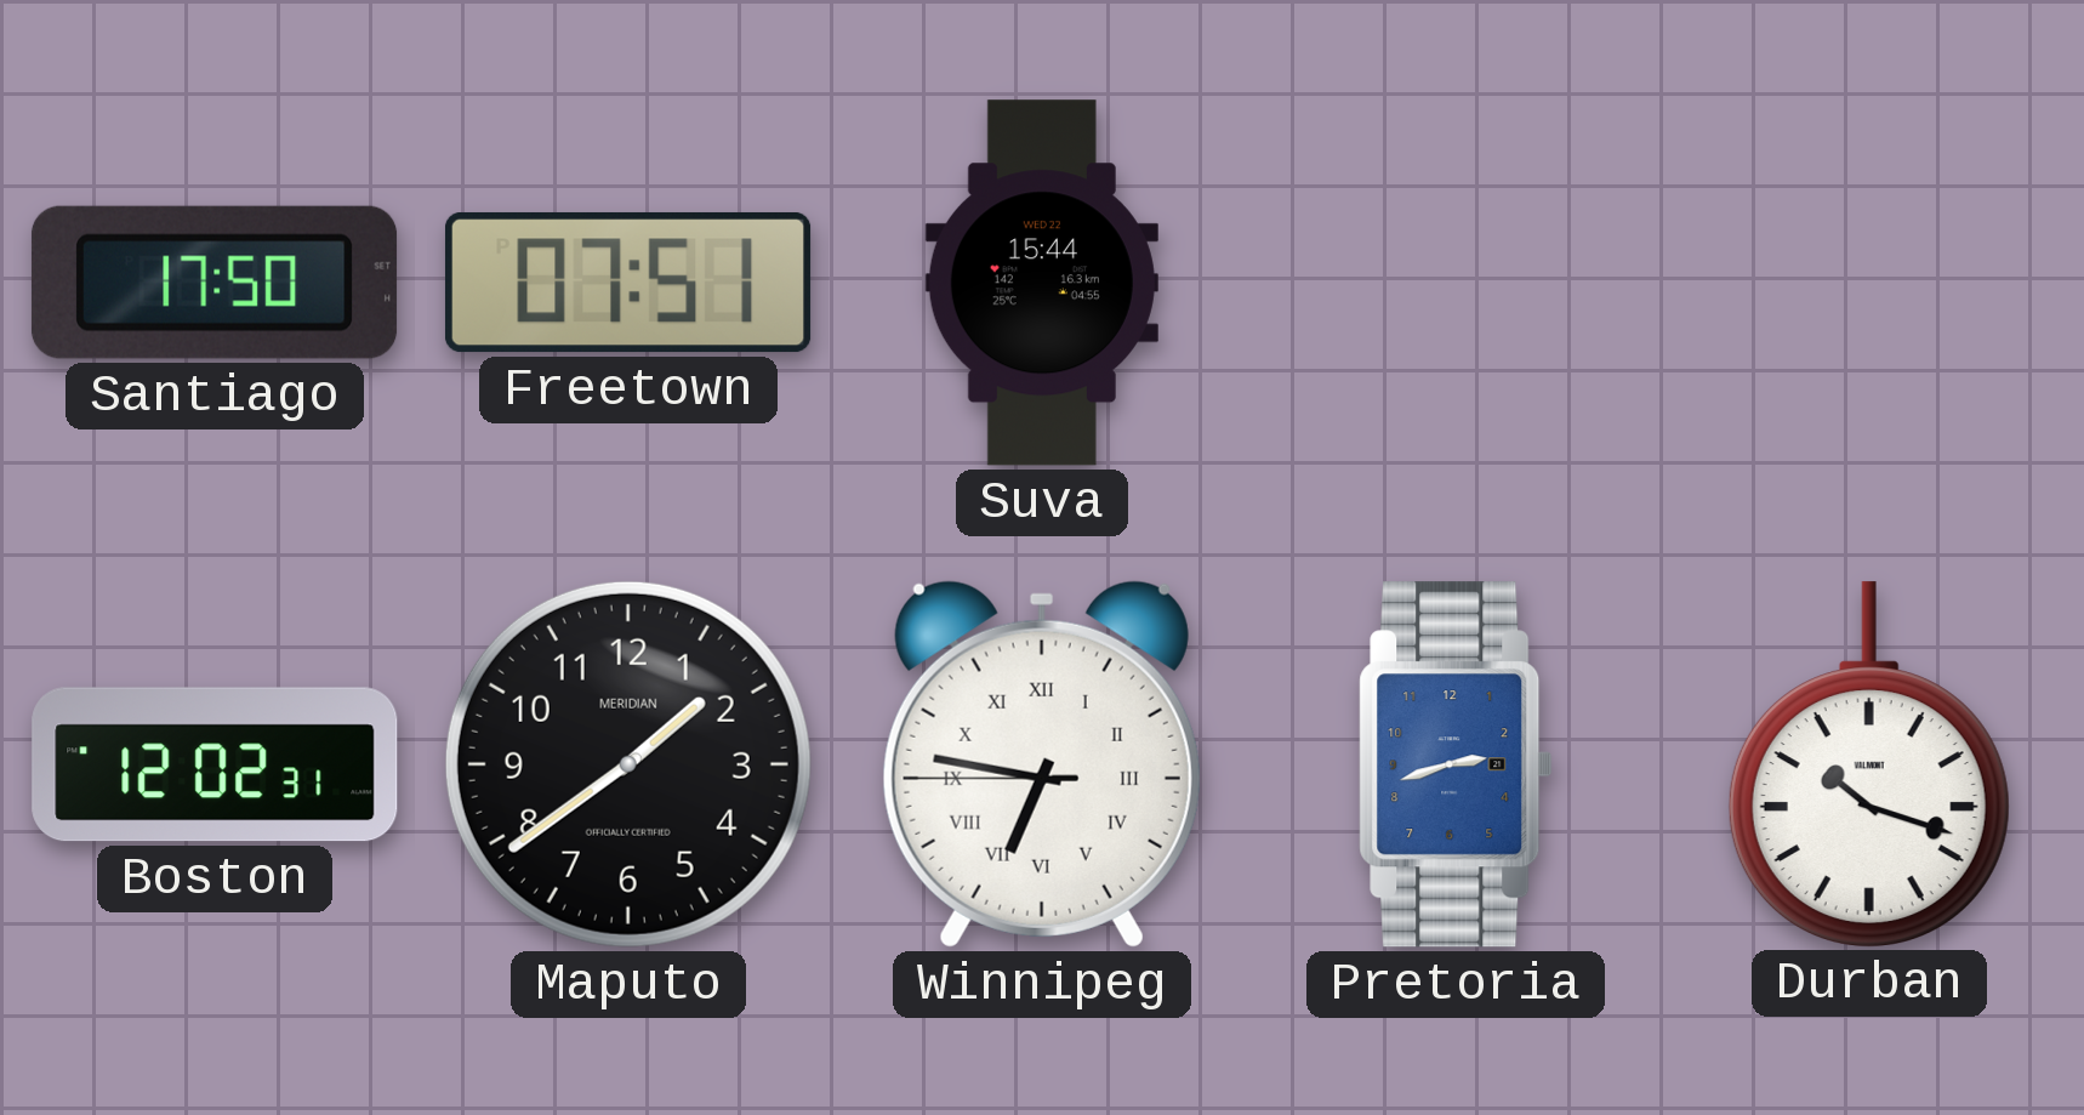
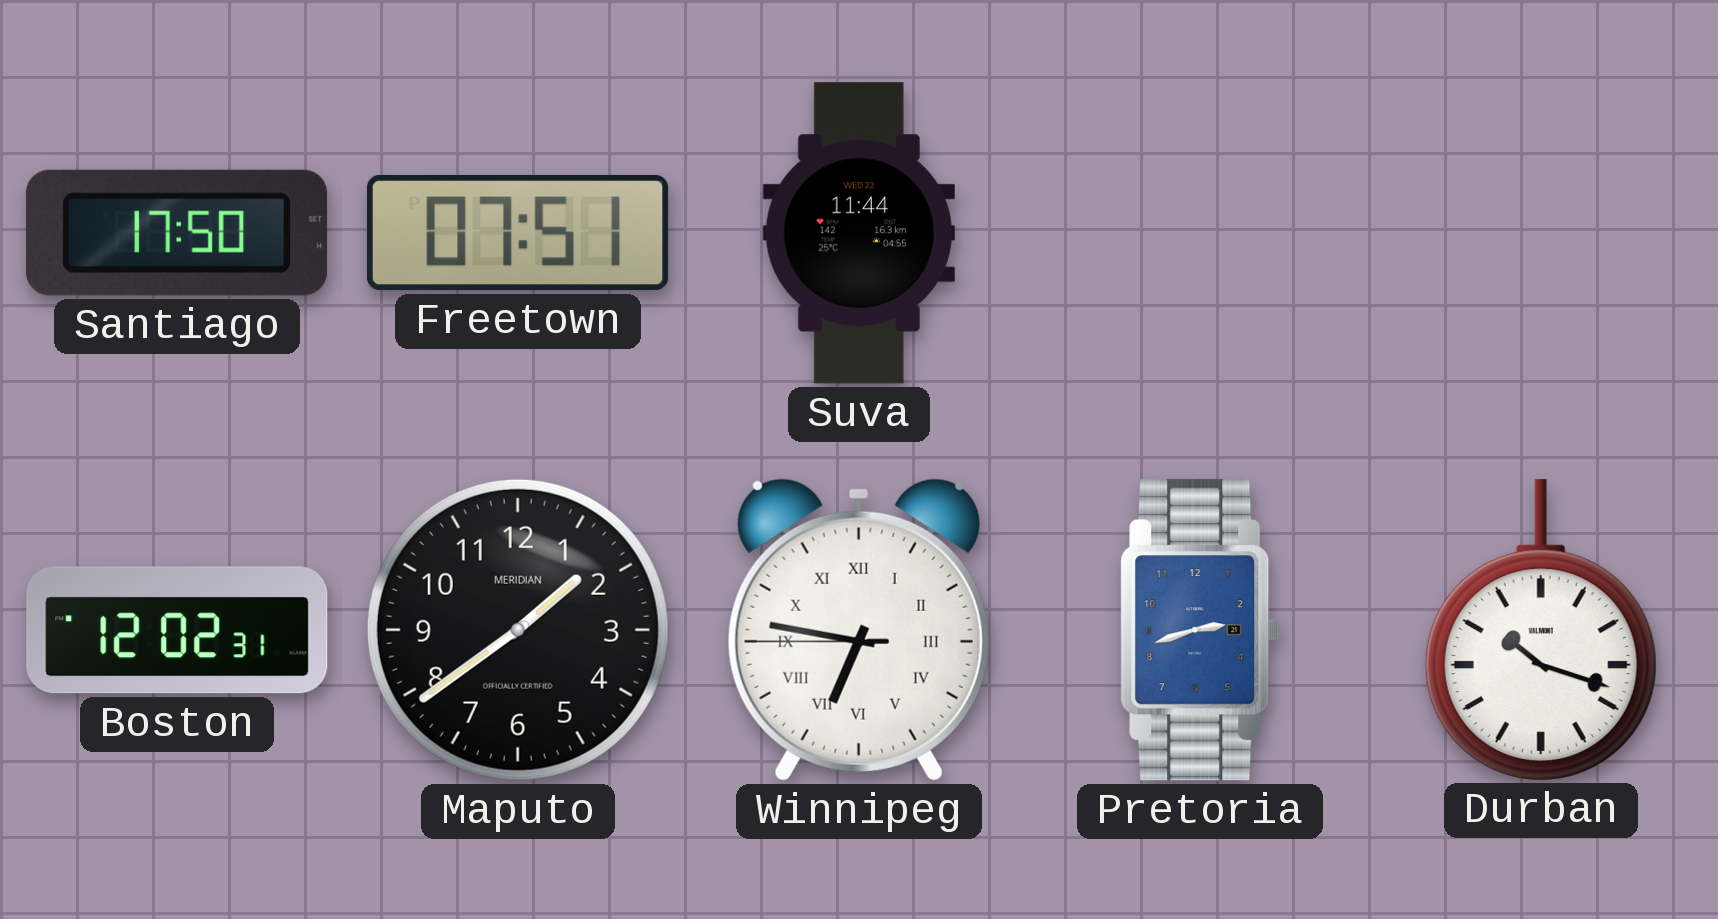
Suva: 15:44 -> 11:44
